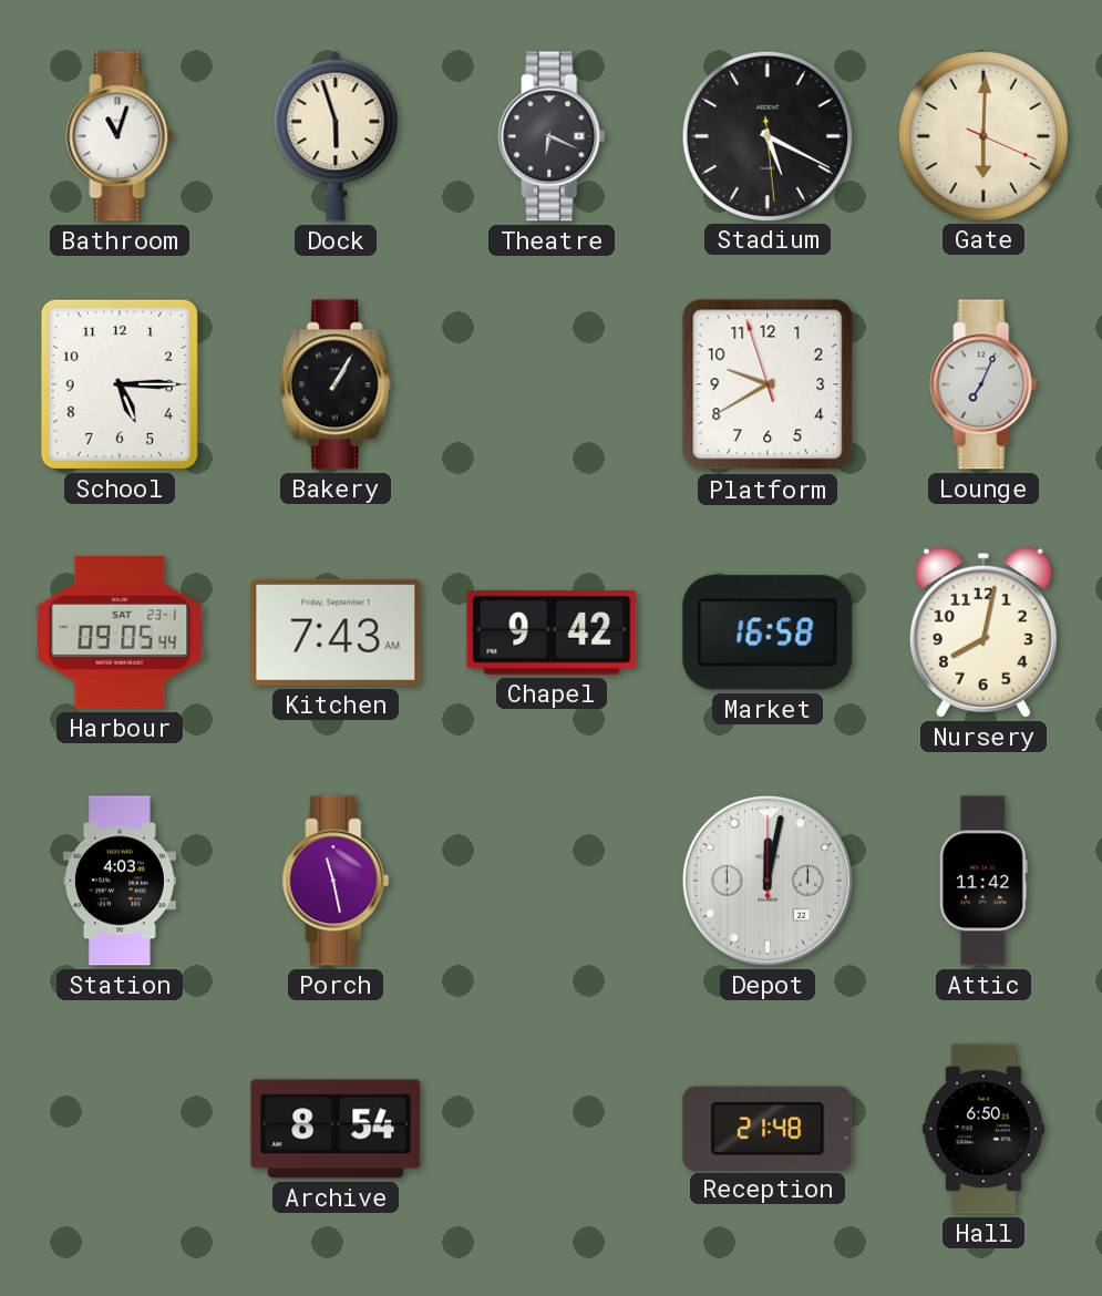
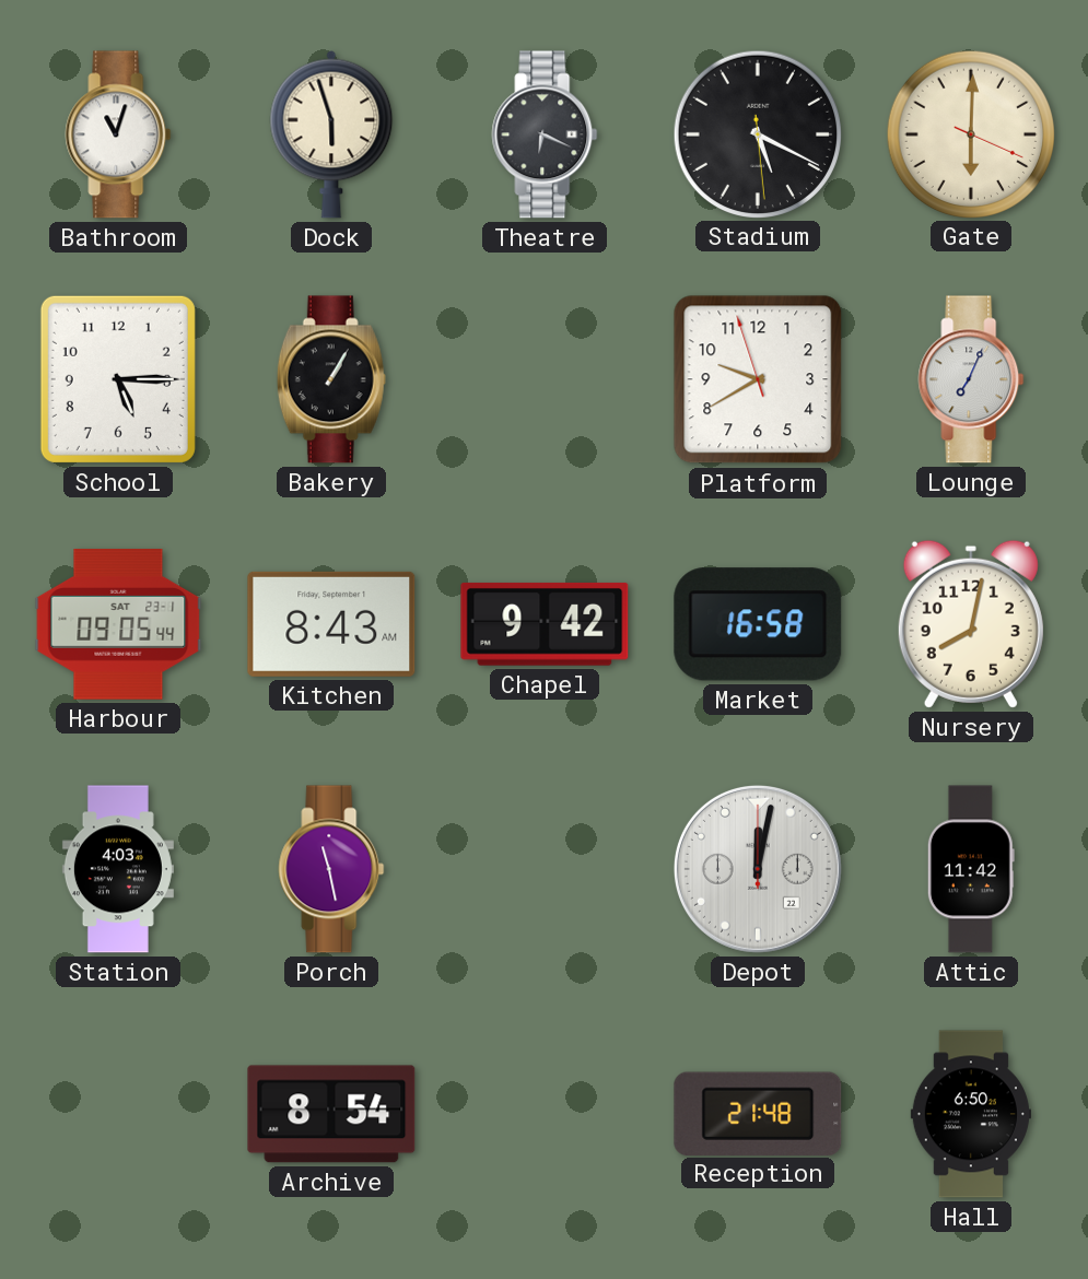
Kitchen: 7:43 -> 8:43
